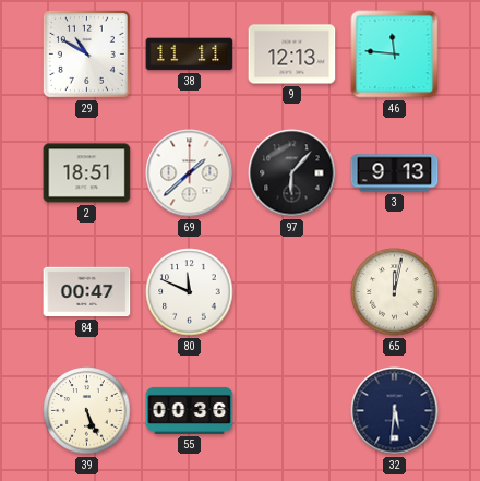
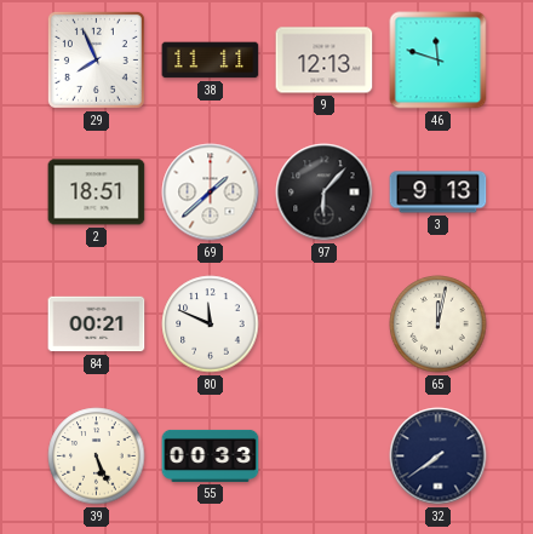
29: 10:50 -> 7:56
46: 11:46 -> 11:48
84: 00:47 -> 00:21
55: 00:36 -> 00:33
32: 5:31 -> 7:39
